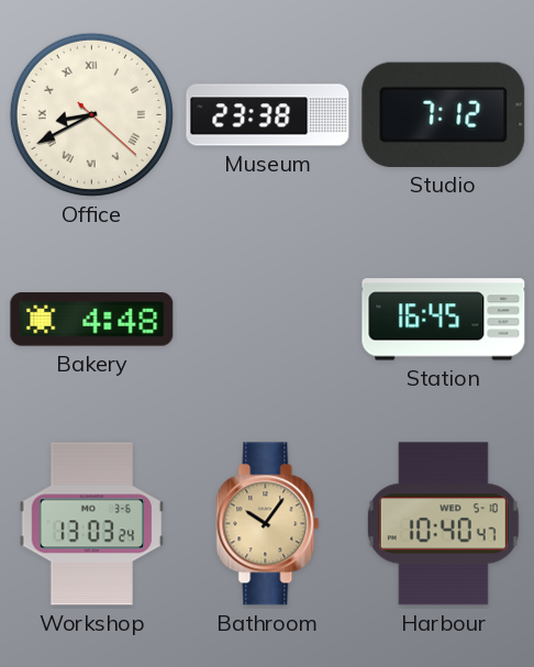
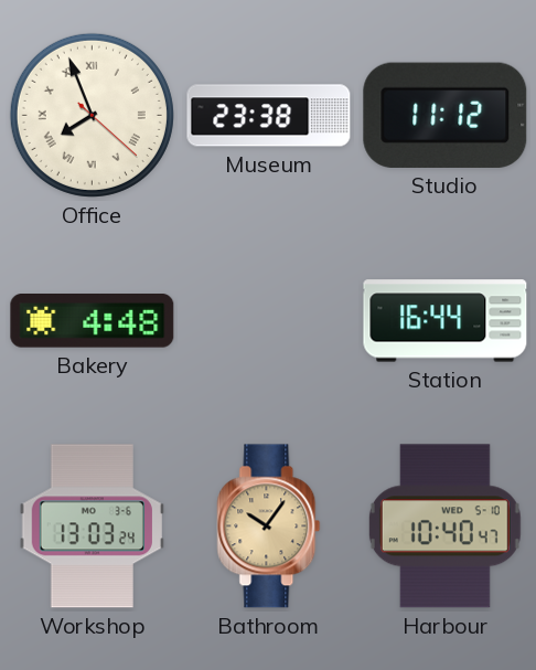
Office: 8:40 -> 7:56
Studio: 7:12 -> 11:12
Station: 16:45 -> 16:44
